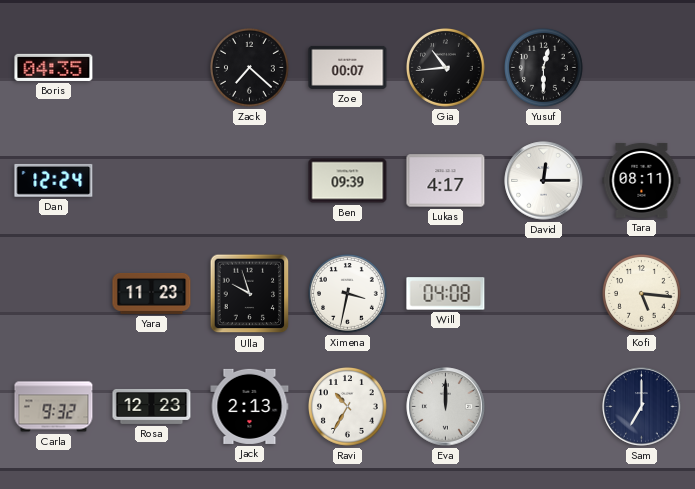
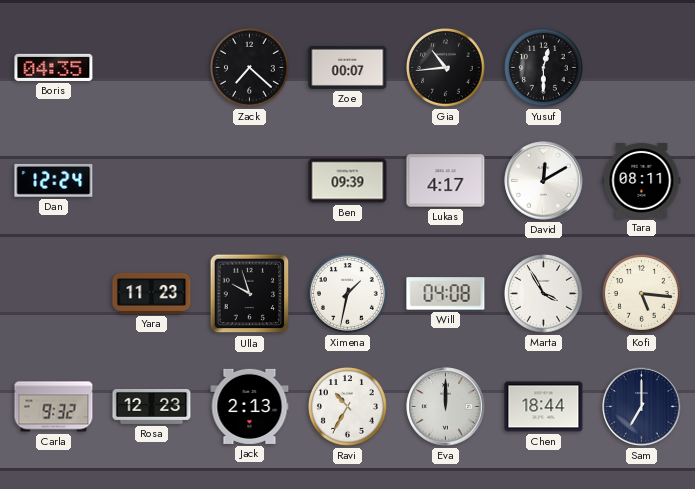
David: 12:15 -> 12:10
Ximena: 3:32 -> 1:32
Marta: none -> 3:55
Chen: none -> 18:44
